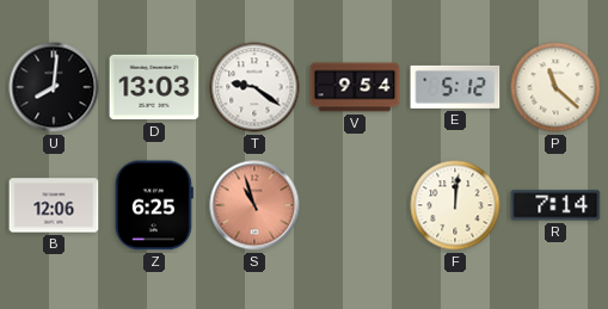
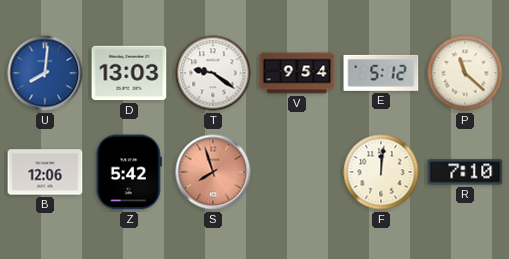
U dial: black -> blue
Z: 6:25 -> 5:42
S: 10:57 -> 7:57
R: 7:14 -> 7:10
